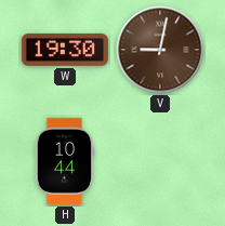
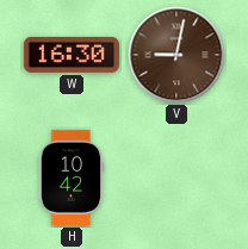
W: 19:30 -> 16:30
H: 10:44 -> 10:42
